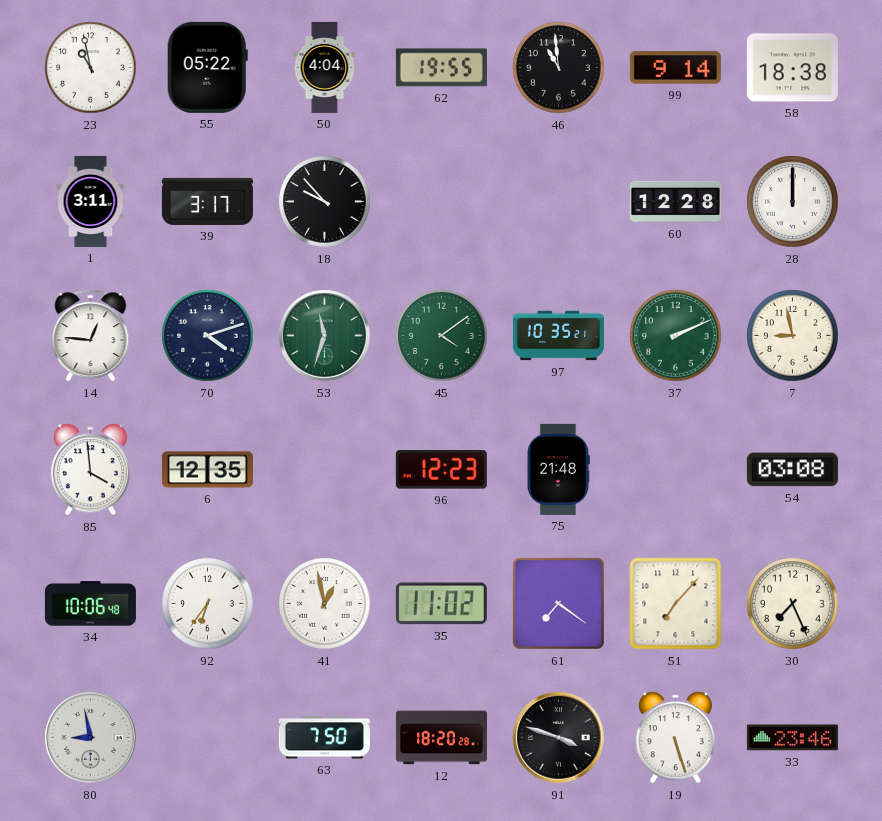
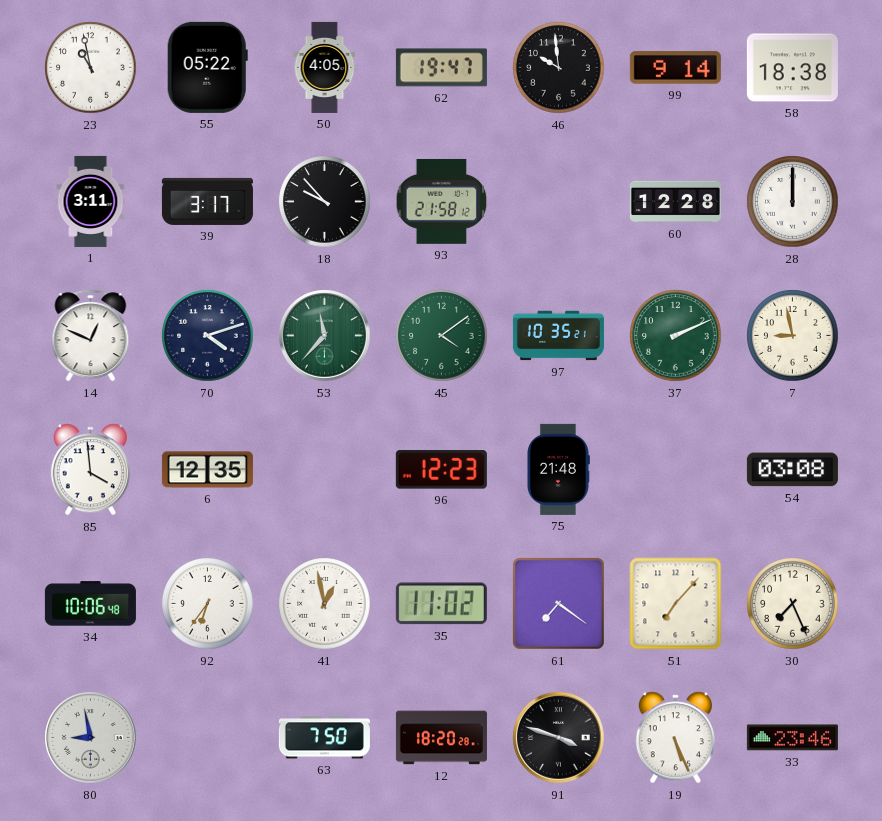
50: 4:04 -> 4:05
62: 19:55 -> 19:47
46: 10:59 -> 9:59
93: none -> 21:58
14: 12:46 -> 12:49
53: 11:33 -> 11:37
19: 5:27 -> 5:26
